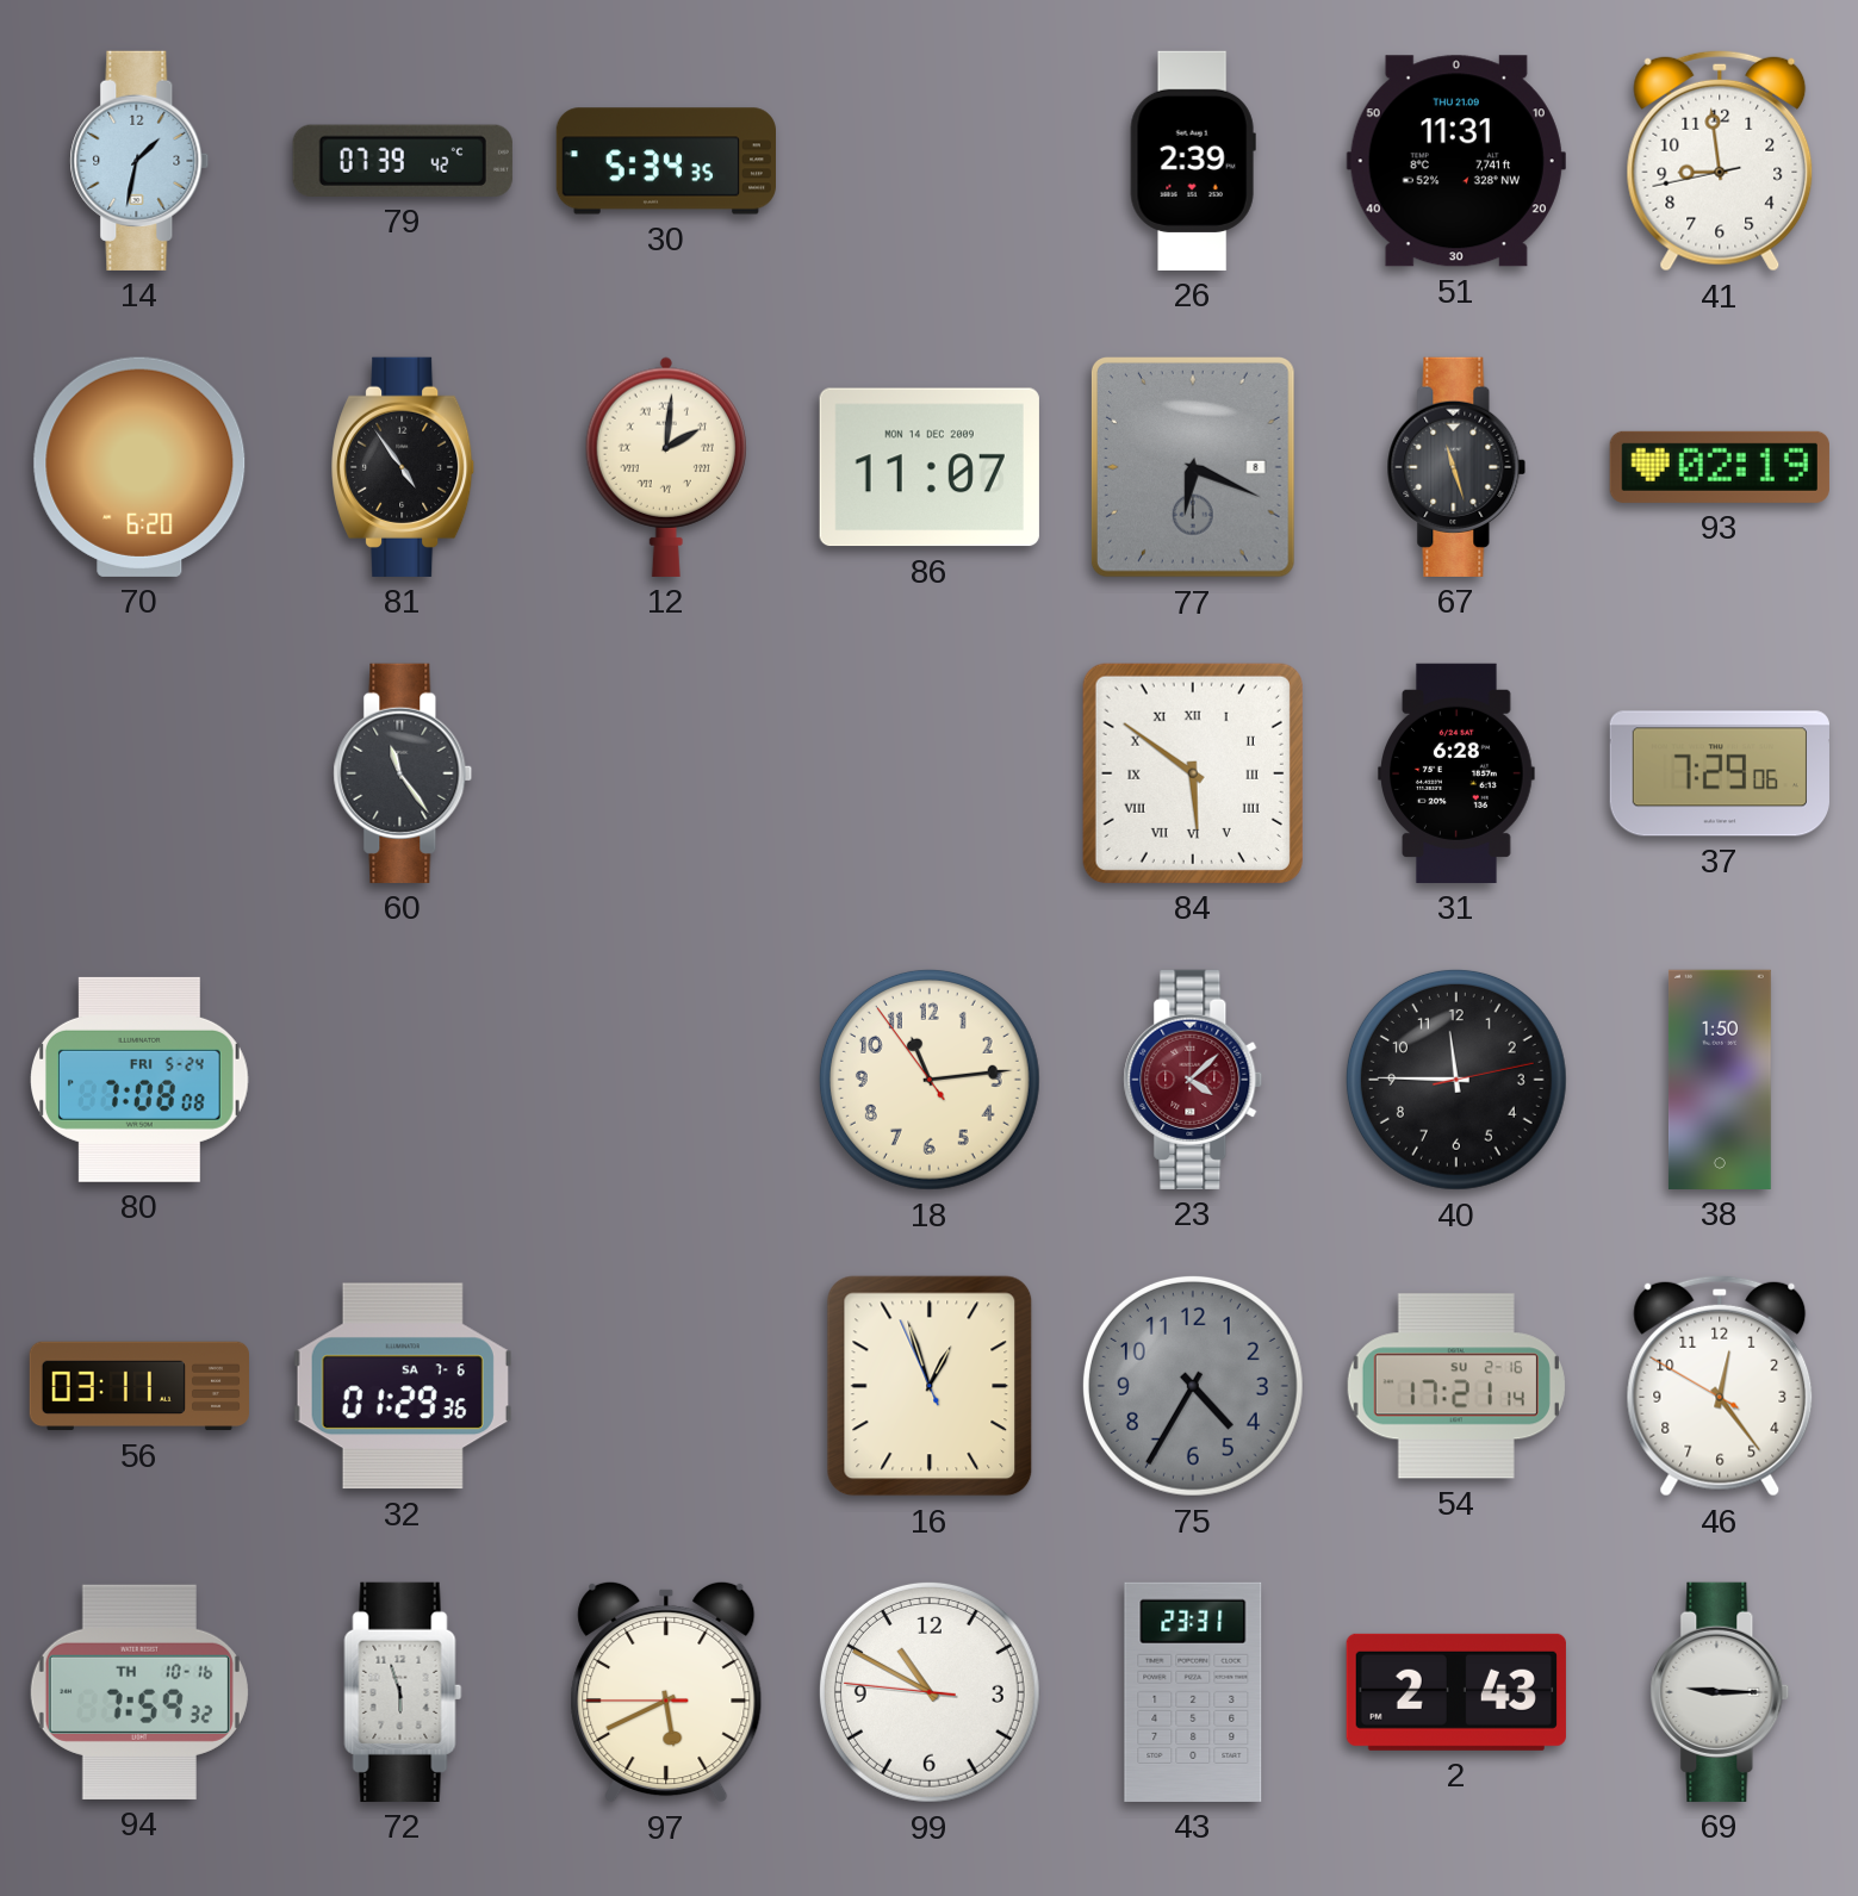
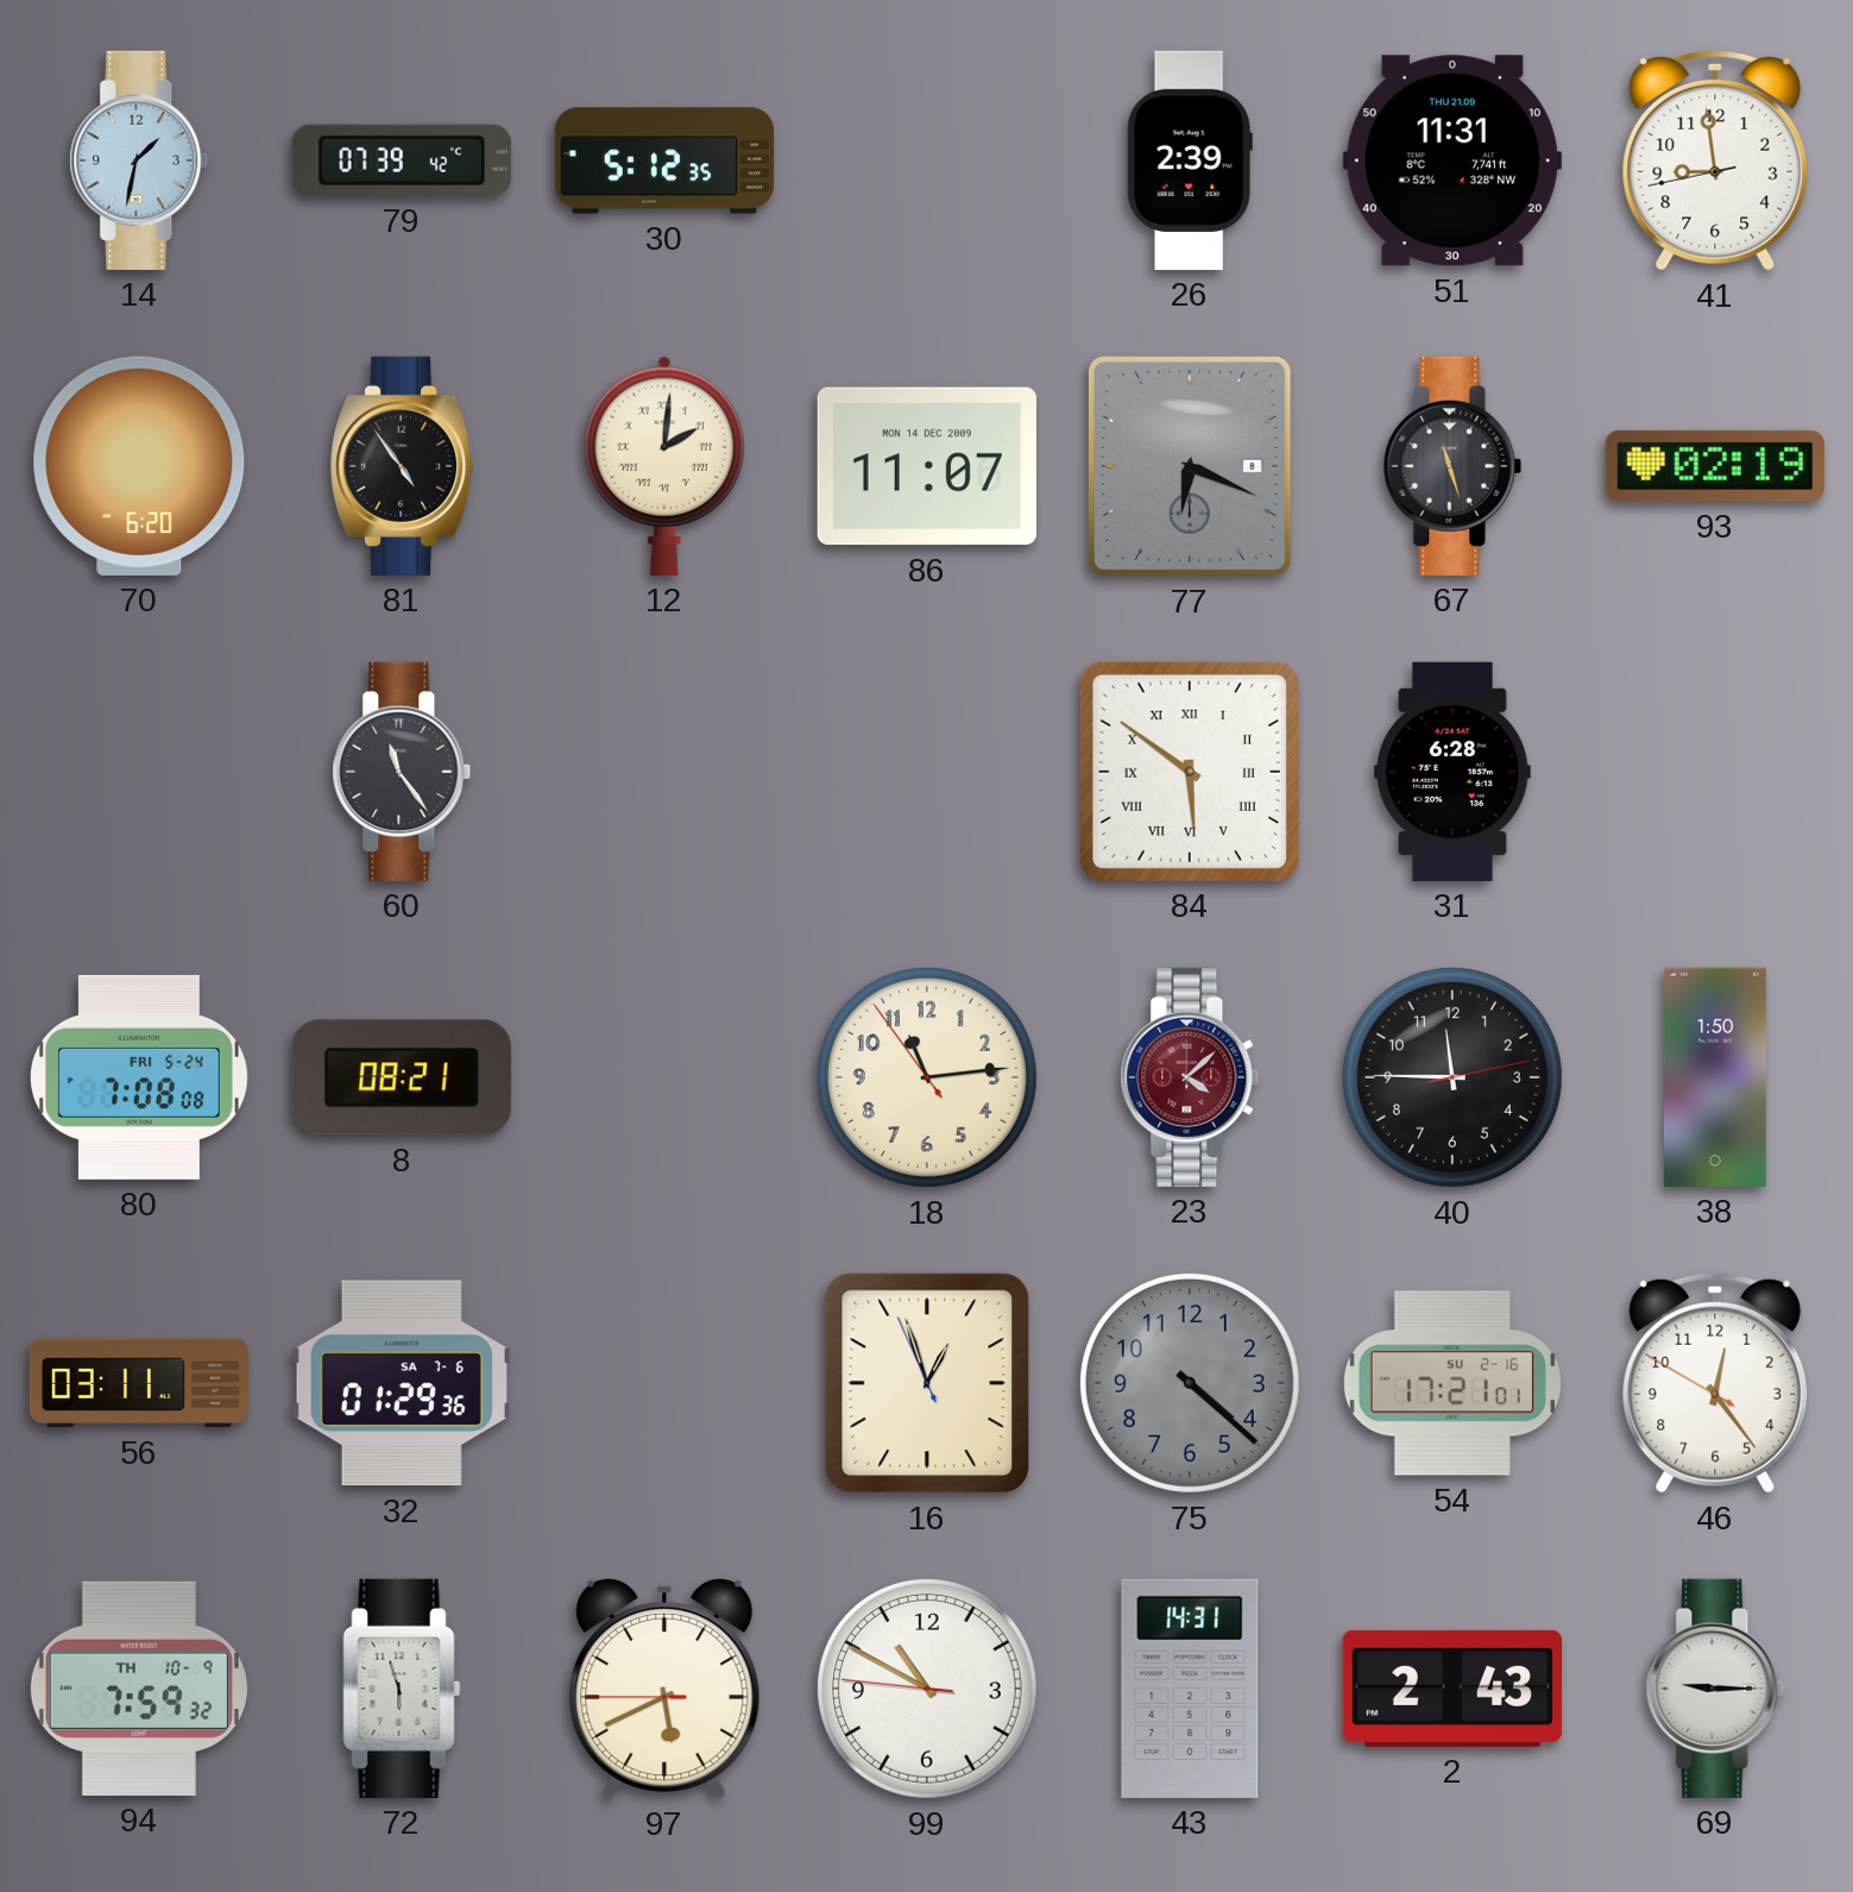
30: 5:34 -> 5:12
37: 7:29 -> none
8: none -> 08:21
75: 4:35 -> 4:22
54: 17:21:14 -> 17:21:01
94 date: TH 10-16 -> TH 10-9
43: 23:31 -> 14:31
